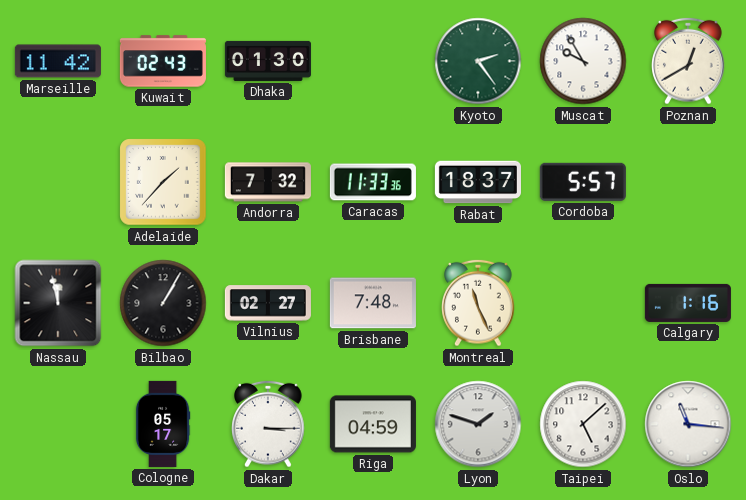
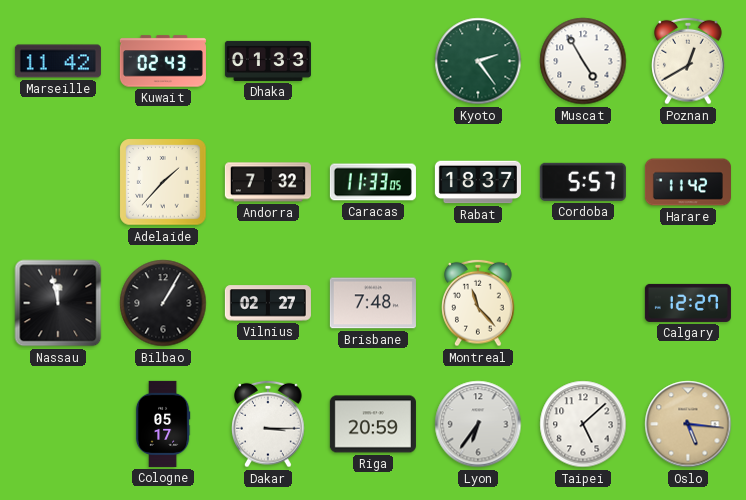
Dhaka: 01:30 -> 01:33
Muscat: 9:55 -> 4:55
Caracas: 11:33:36 -> 11:33:05
Harare: none -> 11:42
Montreal: 11:26 -> 11:23
Calgary: 1:16 -> 12:27
Riga: 04:59 -> 20:59
Lyon: 1:48 -> 6:36
Oslo: 11:16 -> 5:16
Oslo dial: white -> champagne
